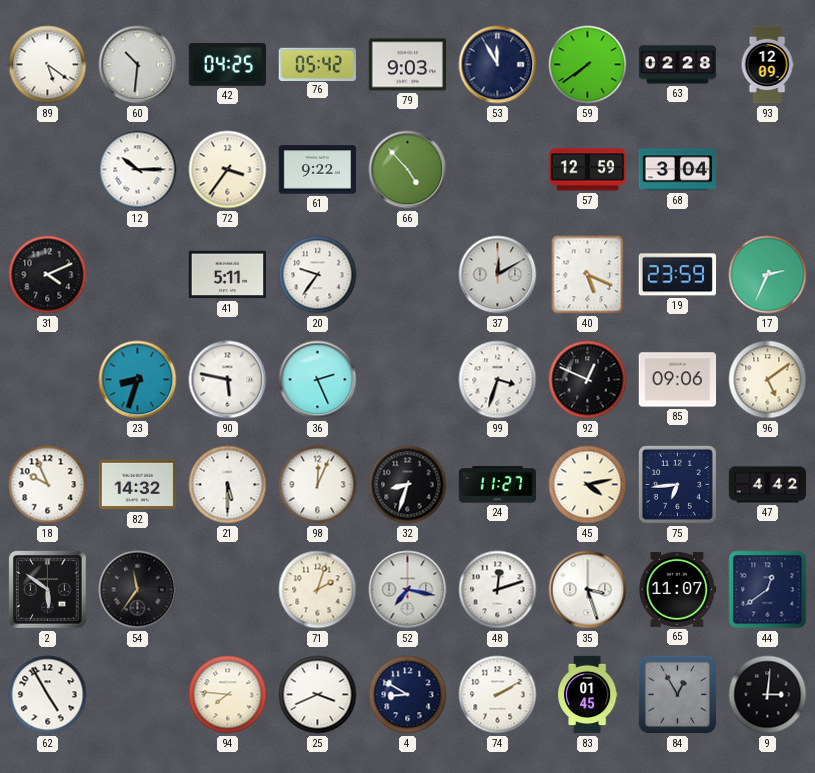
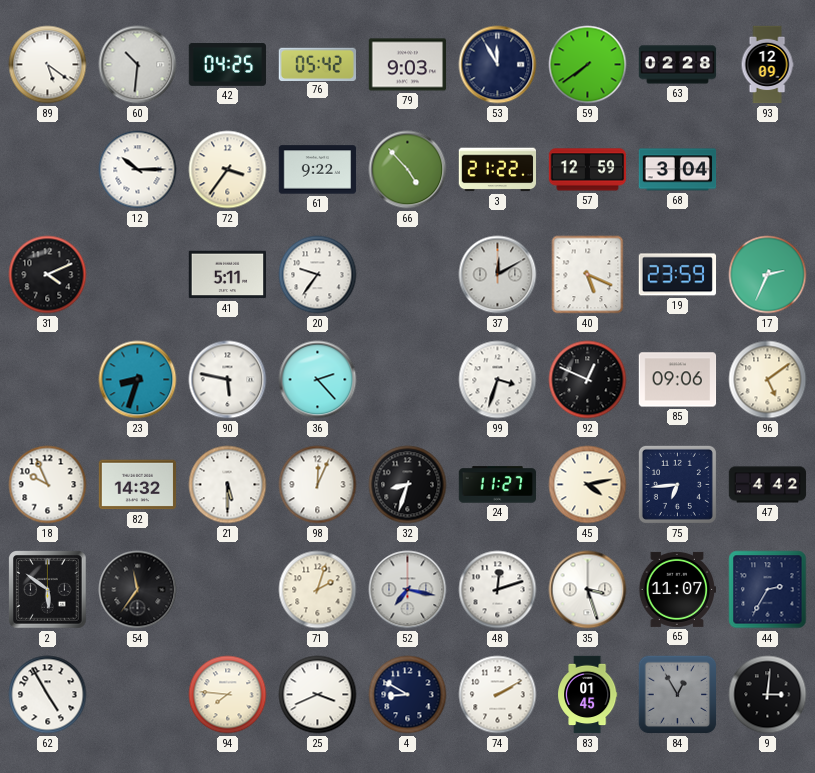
3: none -> 21:22
36: 2:26 -> 2:23
44: 12:39 -> 2:35
